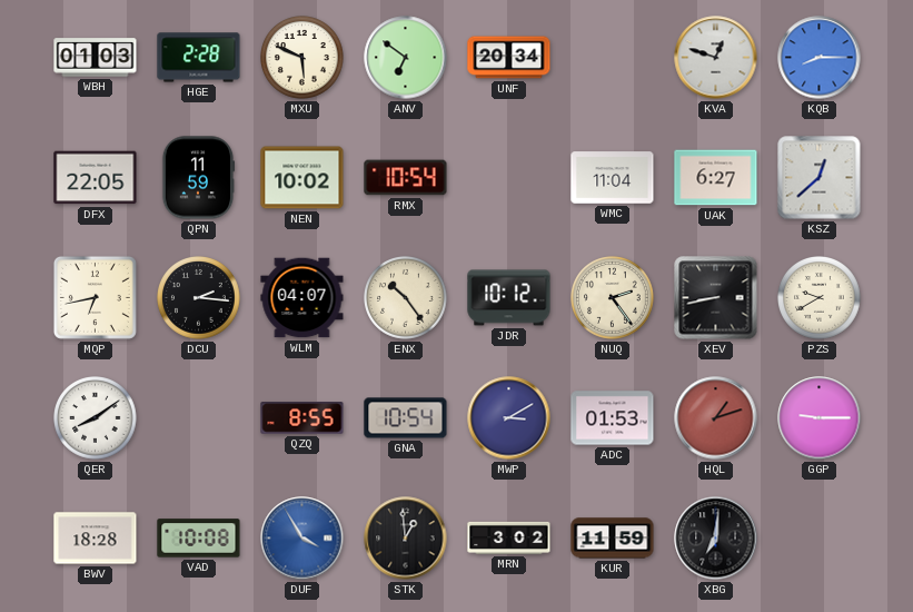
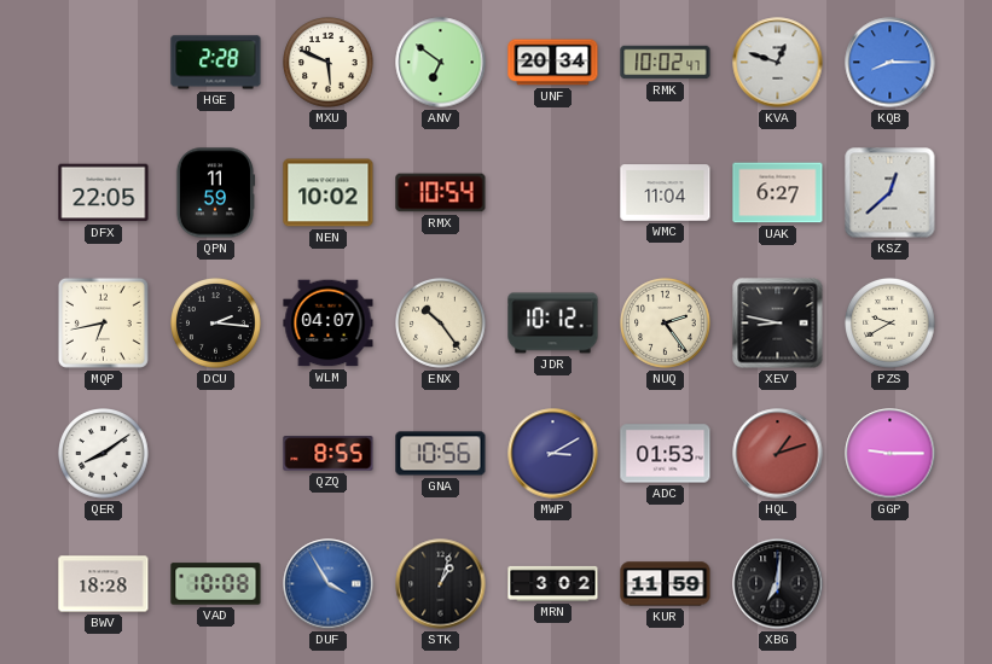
WBH: 01:03 -> none
RMK: none -> 10:02
XEV: 8:43 -> 8:47
GNA: 10:54 -> 10:56
STK: 12:59 -> 1:03
